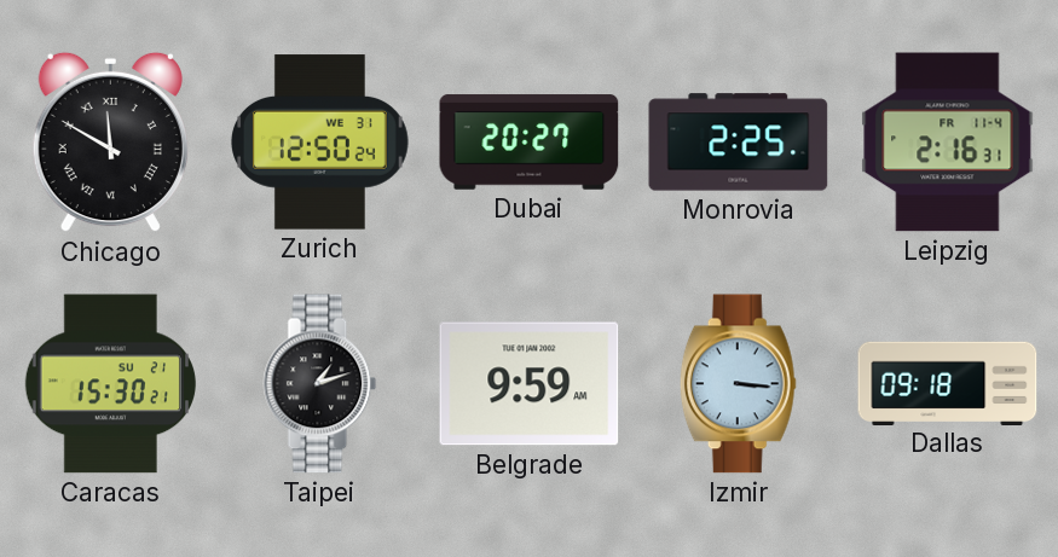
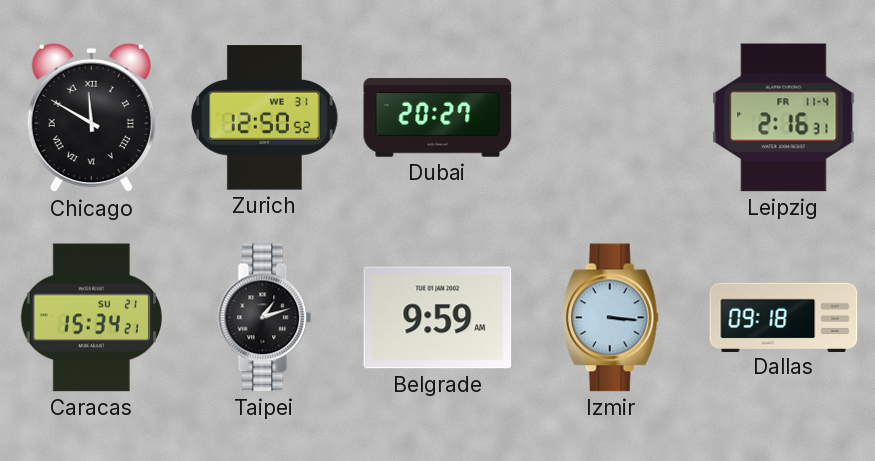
Zurich: 12:50:24 -> 12:50:52
Monrovia: 2:25 -> none
Caracas: 15:30 -> 15:34
